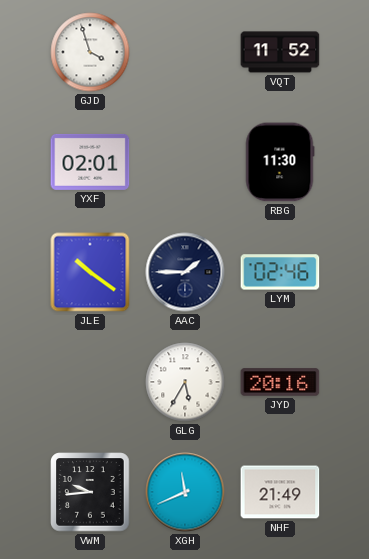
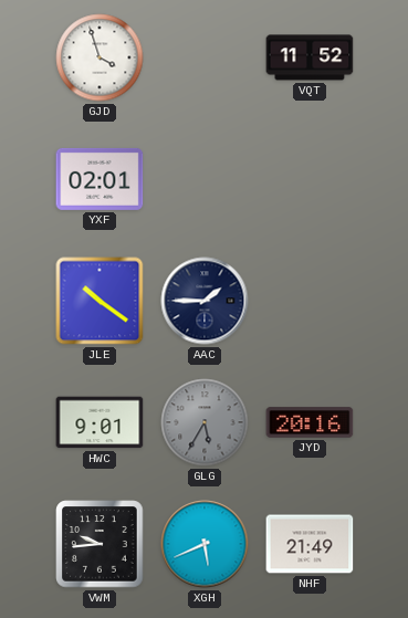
RBG: 11:30 -> none
LYM: 02:46 -> none
HWC: none -> 9:01
GLG dial: white -> grey
XGH: 11:41 -> 5:41
